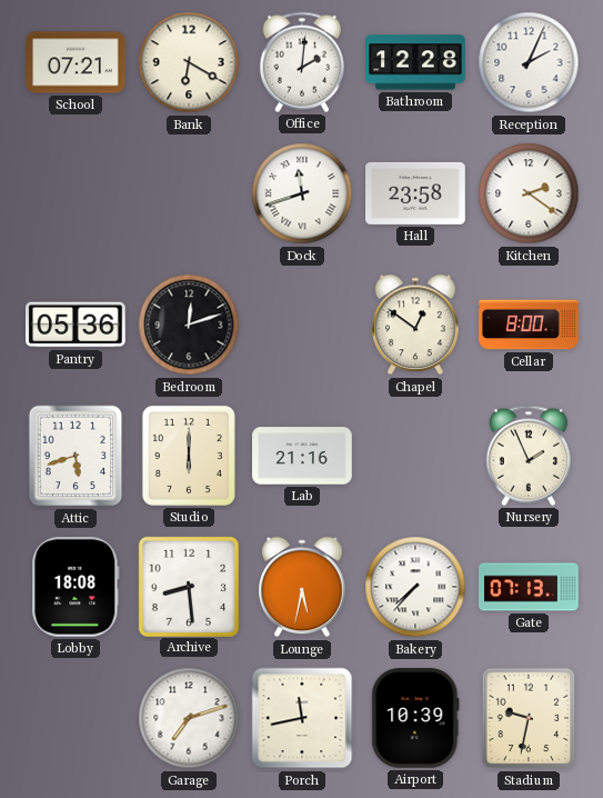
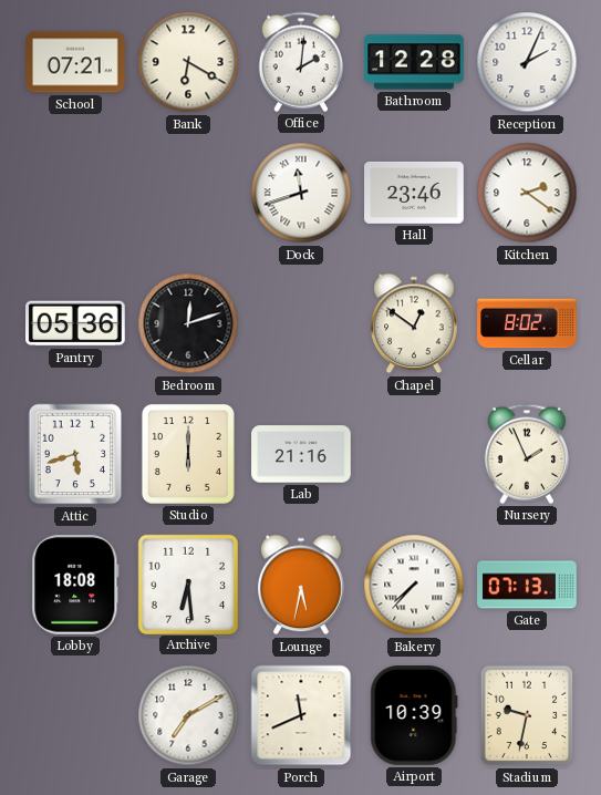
Hall: 23:58 -> 23:46
Cellar: 8:00 -> 8:02
Archive: 8:29 -> 6:29
Garage: 7:12 -> 7:10
Porch: 11:43 -> 11:41
